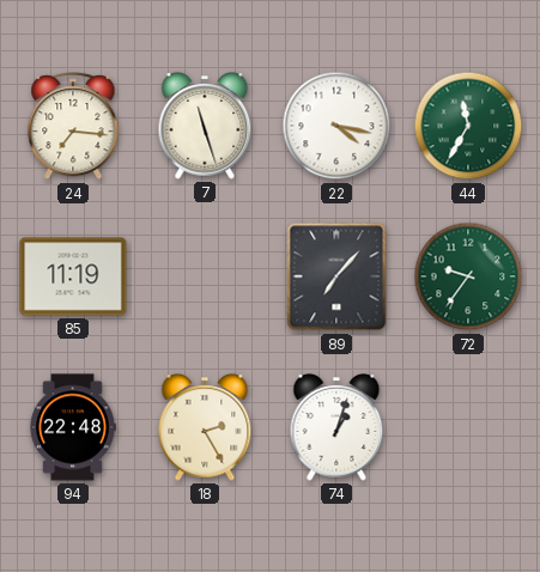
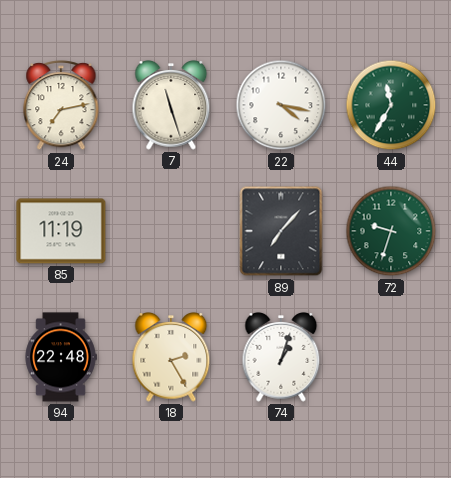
24: 7:16 -> 7:13
72: 9:36 -> 9:33
